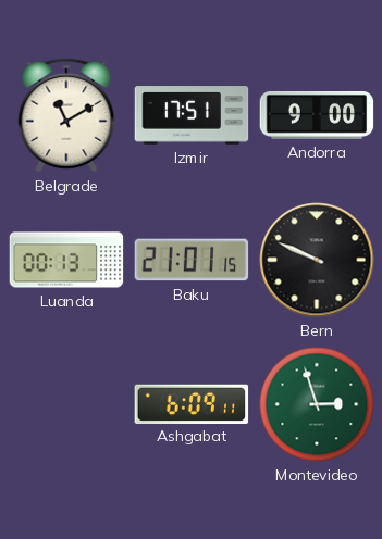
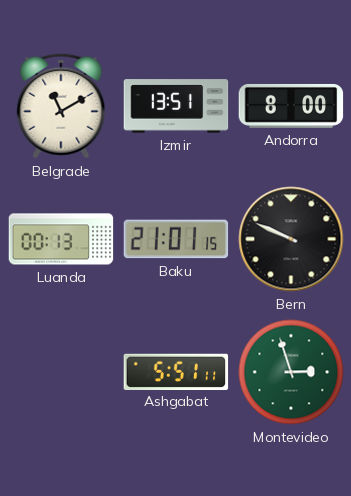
Izmir: 17:51 -> 13:51
Andorra: 9:00 -> 8:00
Ashgabat: 6:09 -> 5:51
